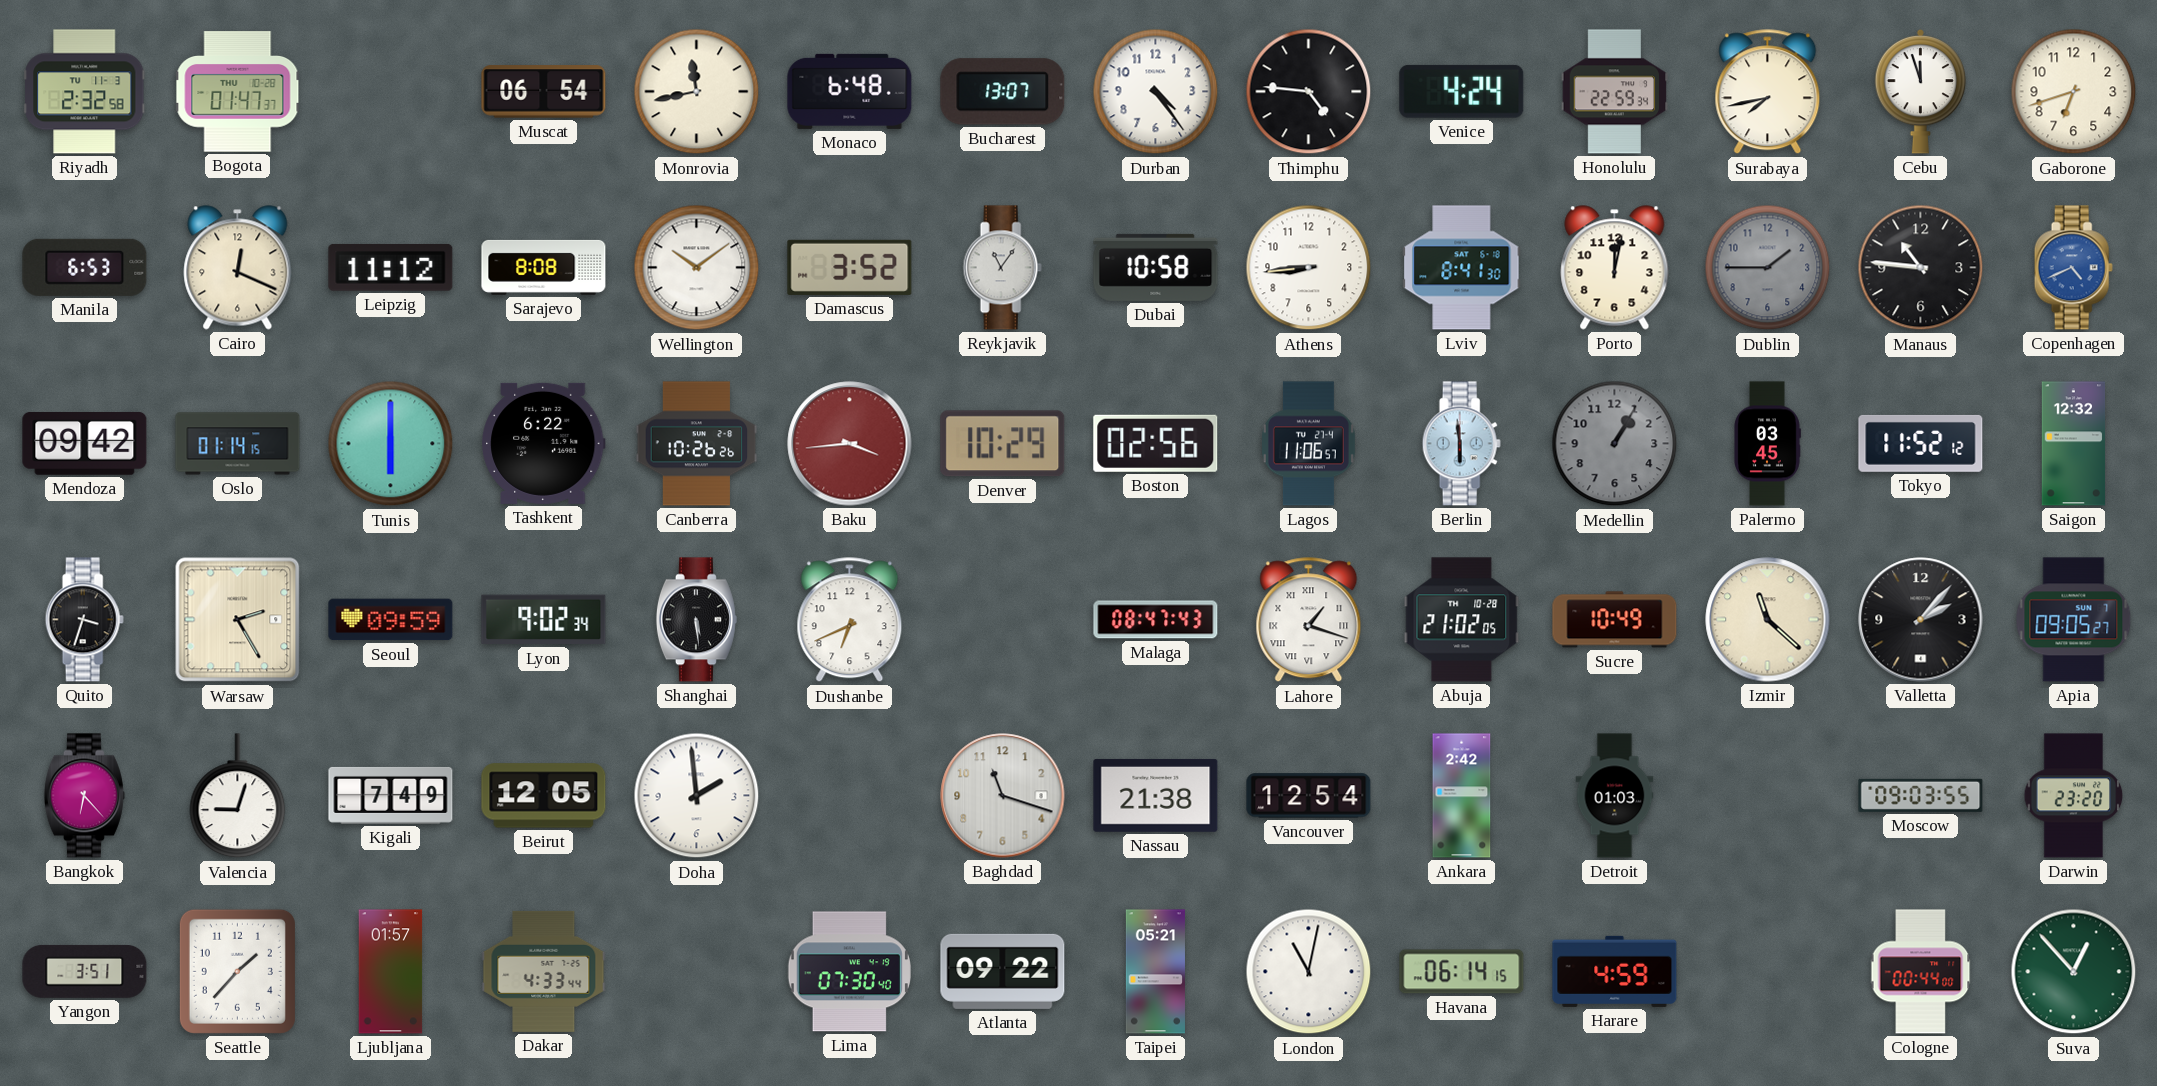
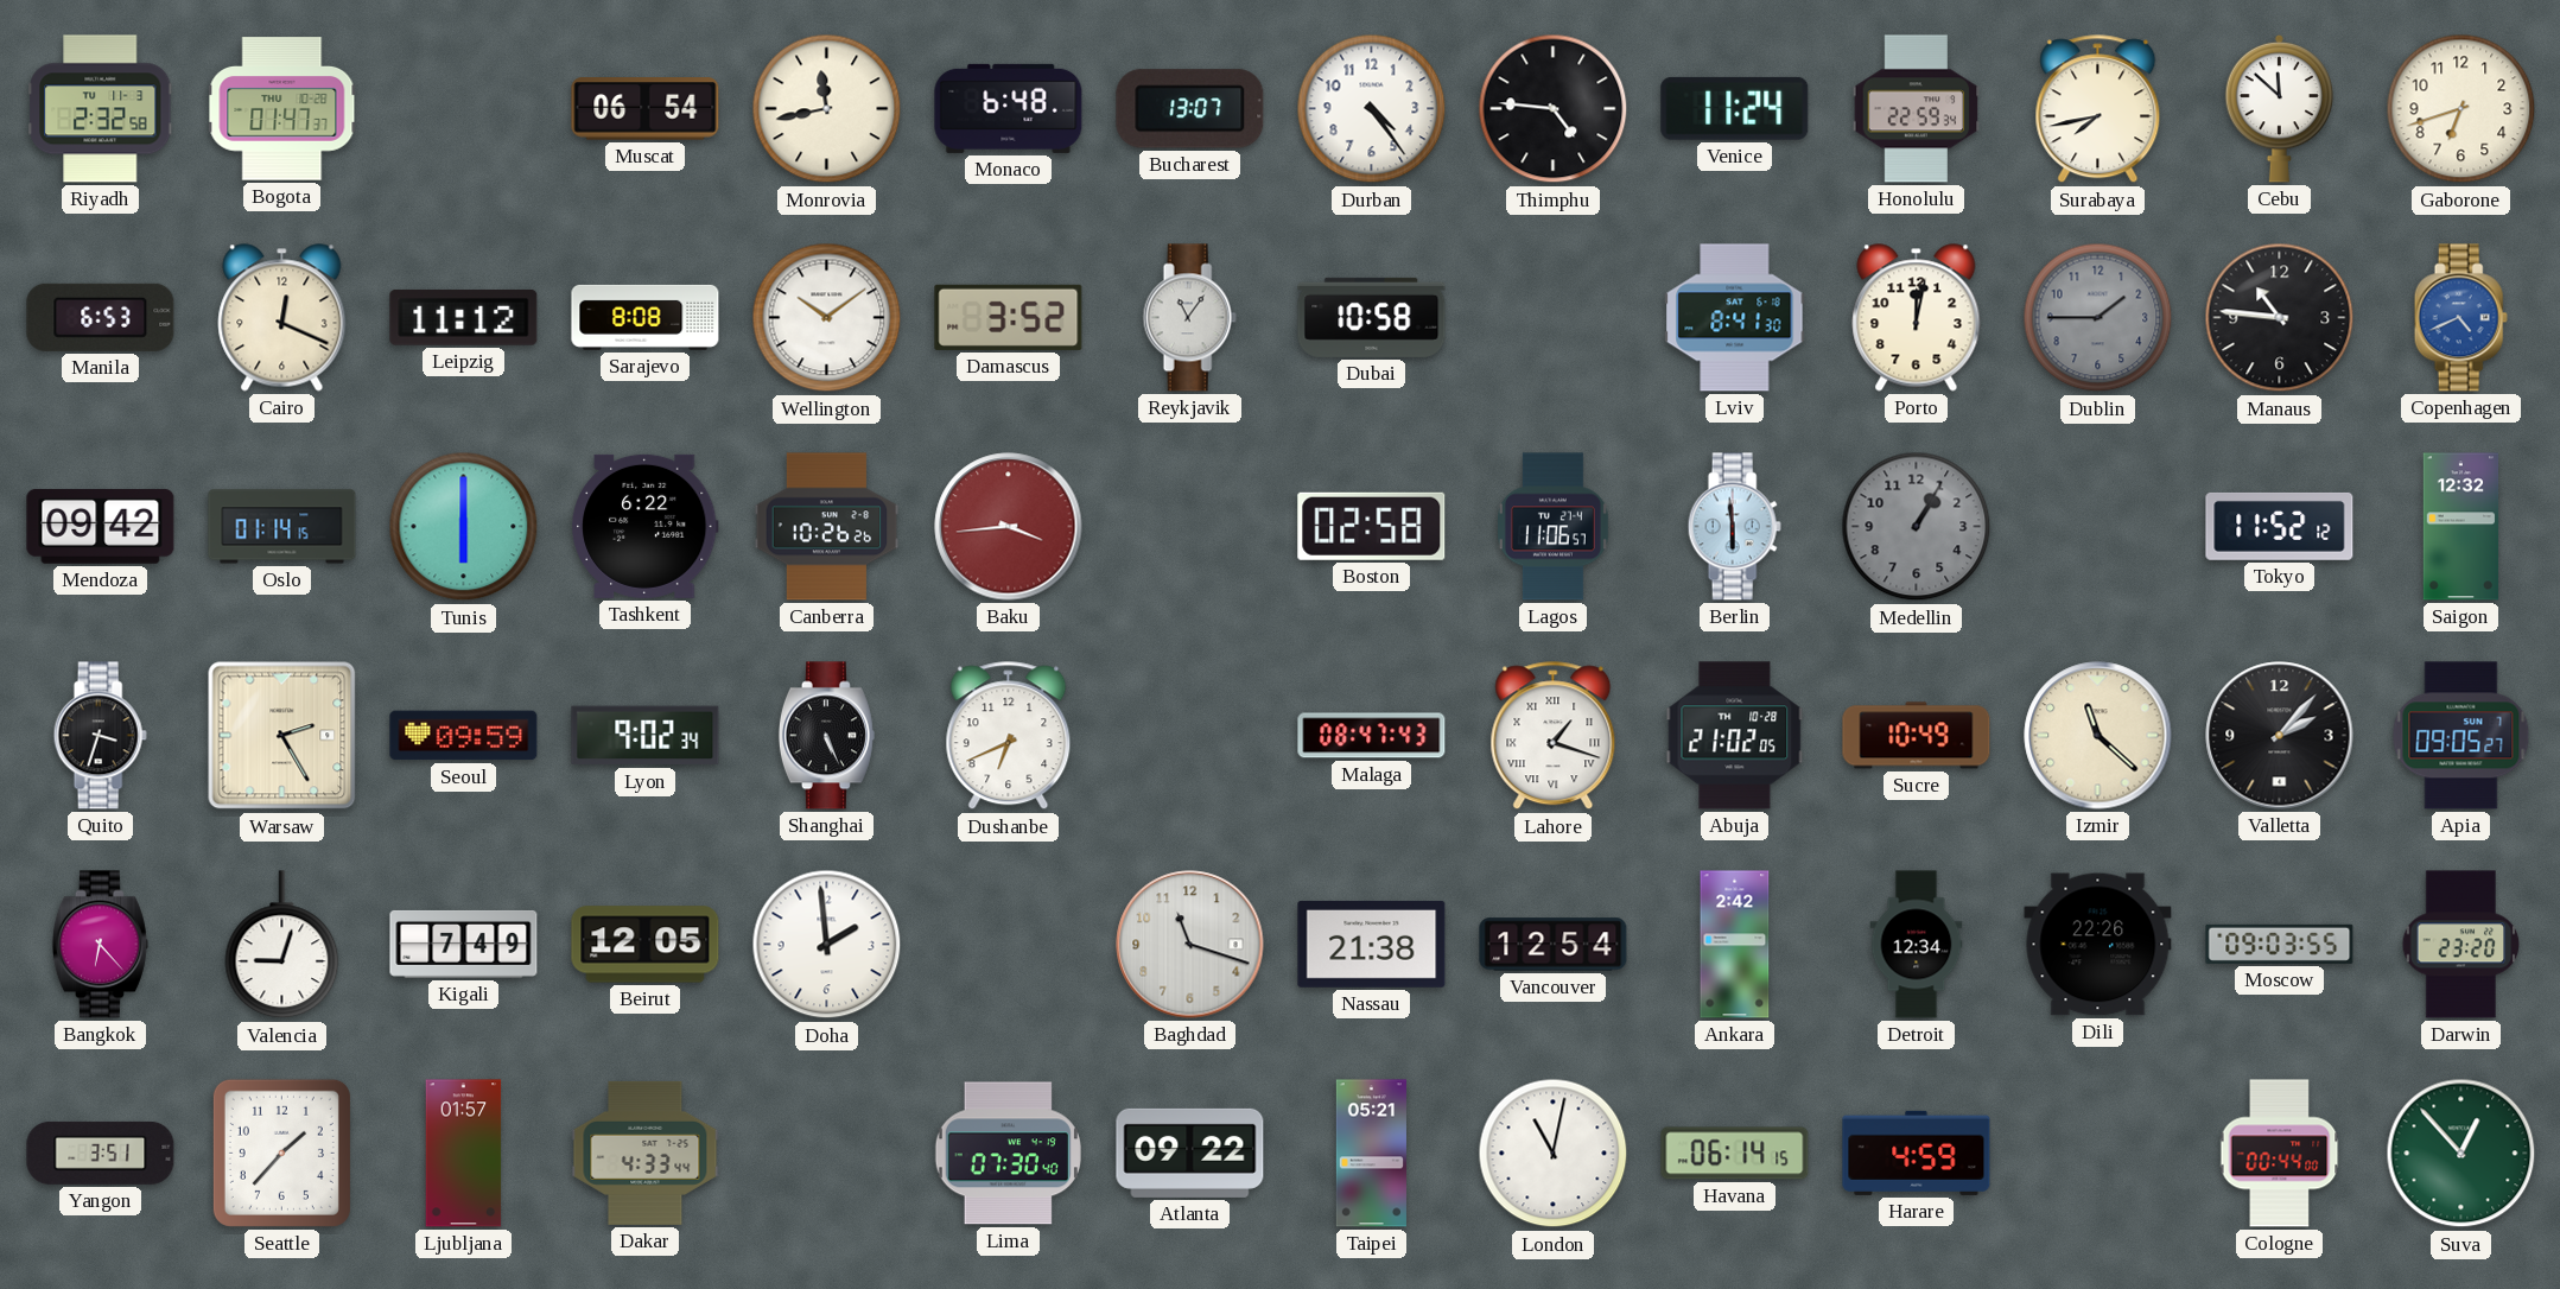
Venice: 4:24 -> 11:24
Cebu: 11:57 -> 11:52
Athens: 8:44 -> none
Denver: 10:29 -> none
Boston: 02:56 -> 02:58
Palermo: 03:45 -> none
Shanghai: 5:29 -> 5:26
Detroit: 01:03 -> 12:34
Dili: none -> 22:26
